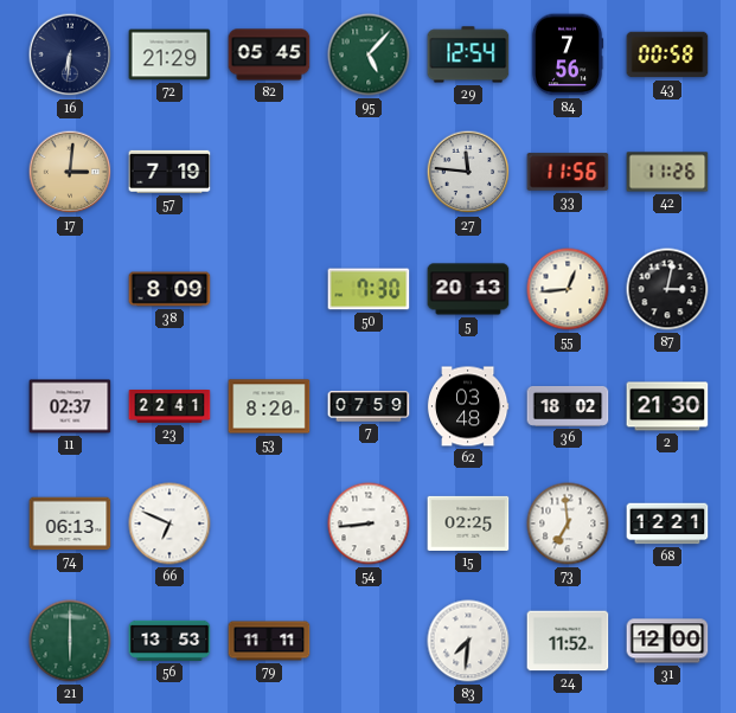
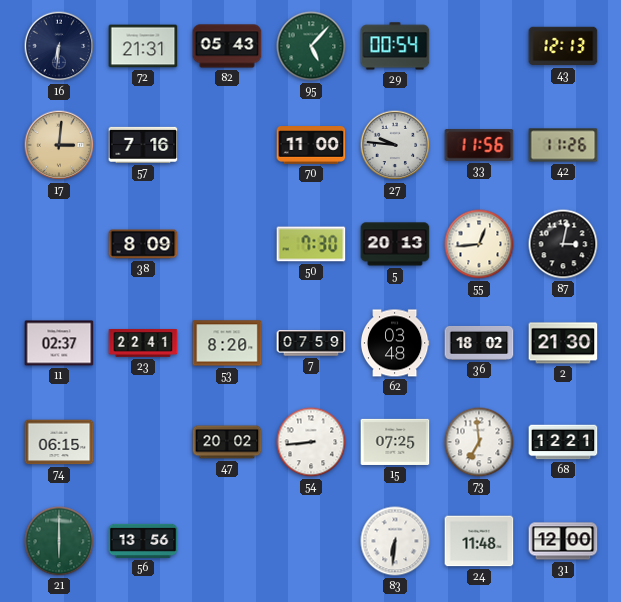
72: 21:29 -> 21:31
82: 05:45 -> 05:43
29: 12:54 -> 00:54
84: 7:56 -> none
43: 00:58 -> 12:13
57: 7:19 -> 7:16
70: none -> 11:00
27: 11:46 -> 9:46
74: 06:13 -> 06:15
66: 6:49 -> none
47: none -> 20:02
15: 02:25 -> 07:25
56: 13:53 -> 13:56
79: 11:11 -> none
83: 7:31 -> 6:31
24: 11:52 -> 11:48
